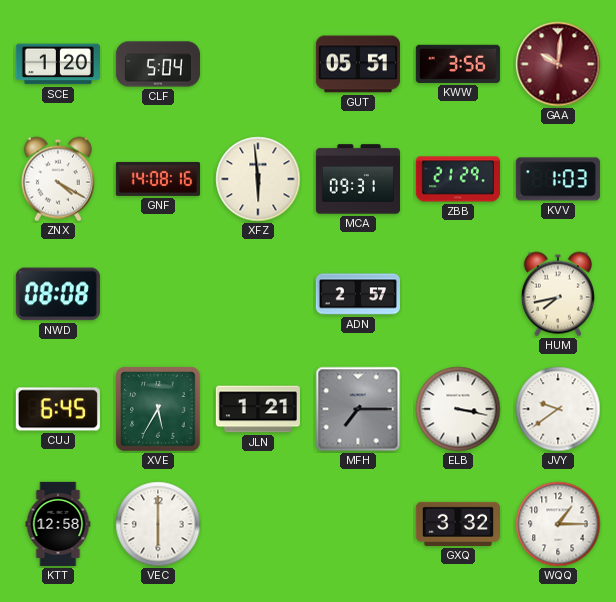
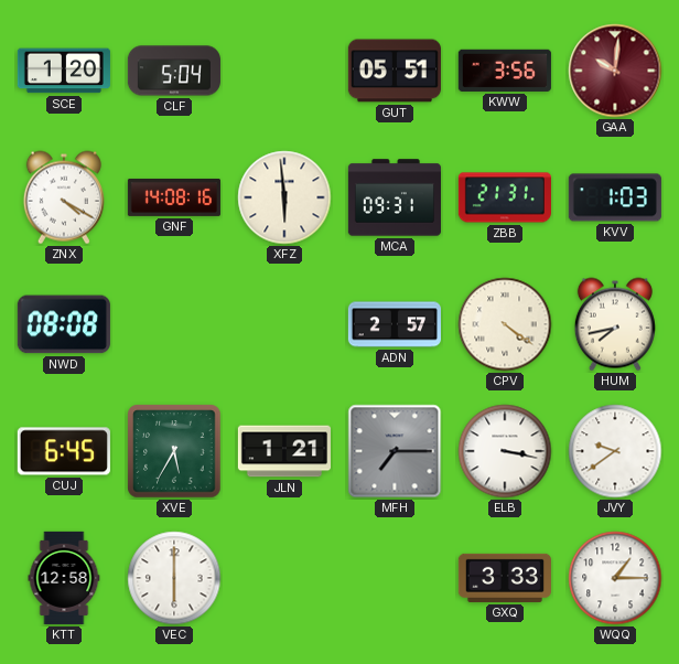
ZBB: 21:29 -> 21:31
CPV: none -> 4:21
GXQ: 3:32 -> 3:33
